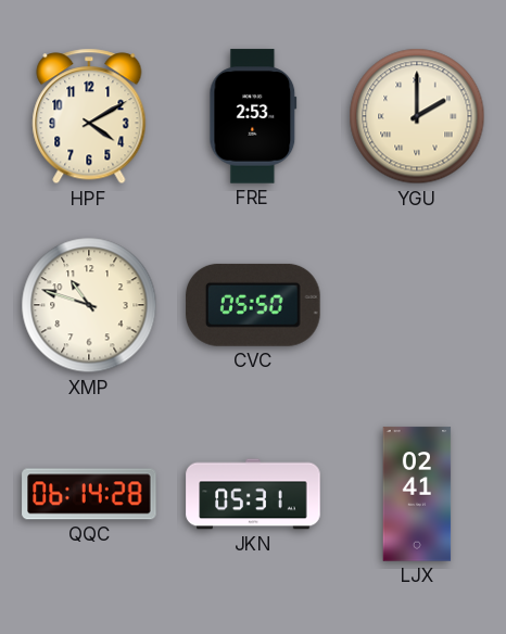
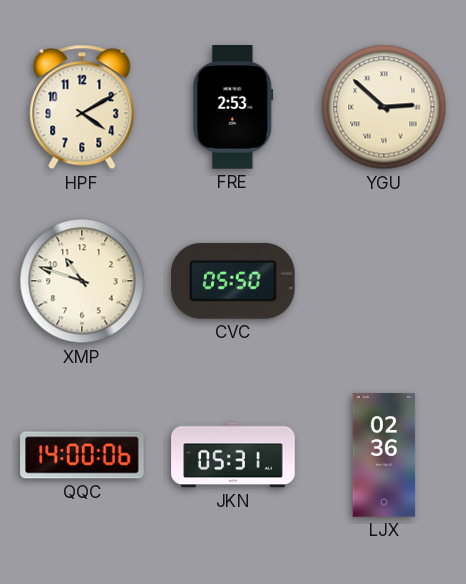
YGU: 2:00 -> 2:52
QQC: 06:14 -> 14:00
LJX: 02:41 -> 02:36
